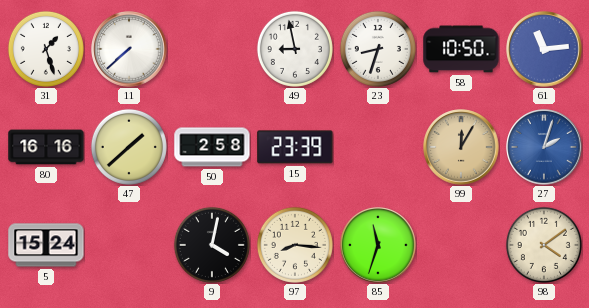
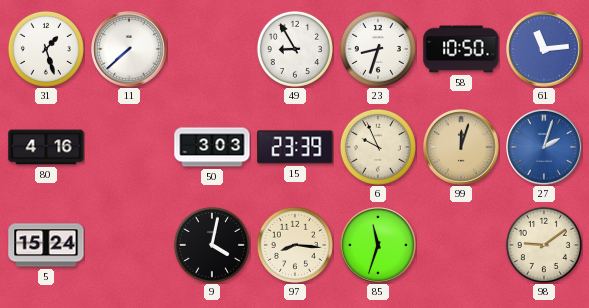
49: 8:58 -> 8:55
80: 16:16 -> 4:16
47: 1:38 -> none
50: 2:58 -> 3:03
6: none -> 9:56
99: 12:05 -> 12:03
98: 4:09 -> 9:09
